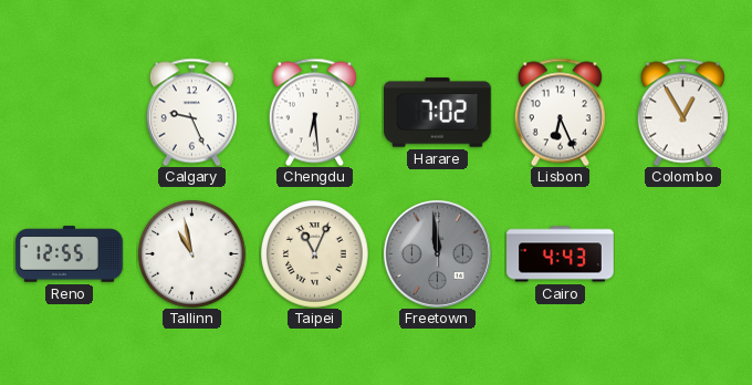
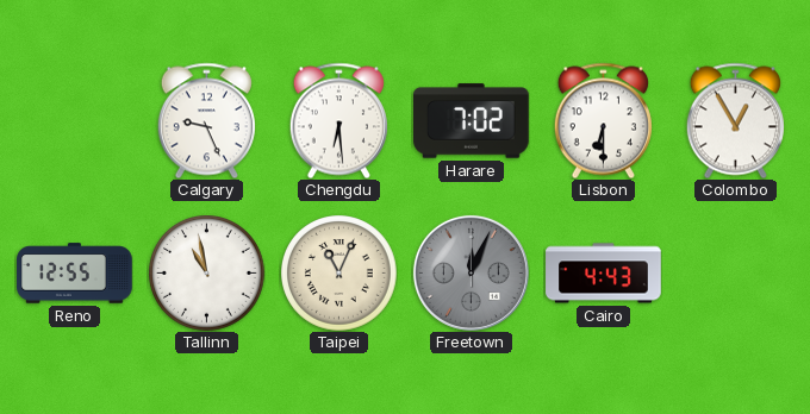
Lisbon: 6:26 -> 6:30
Freetown: 11:59 -> 12:04
